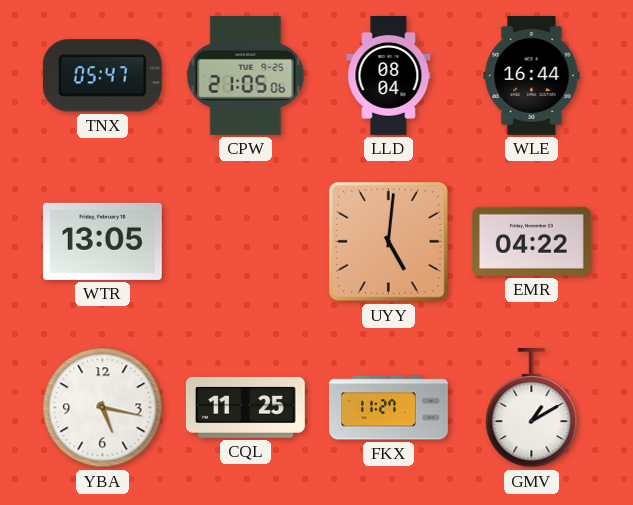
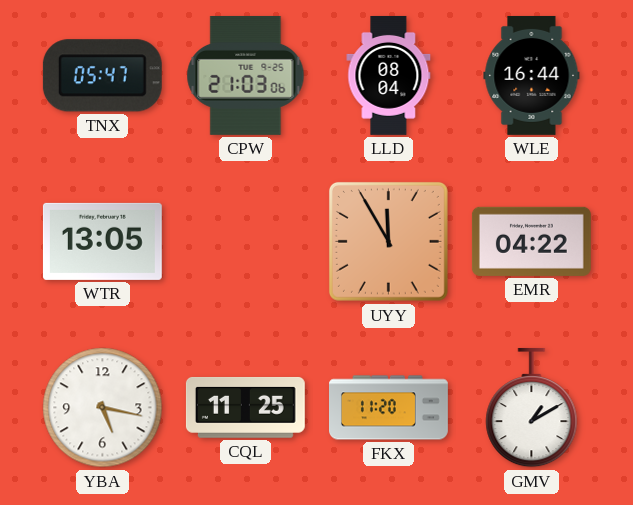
CPW: 21:05 -> 21:03
UYY: 5:01 -> 11:55
FKX: 11:27 -> 11:20
